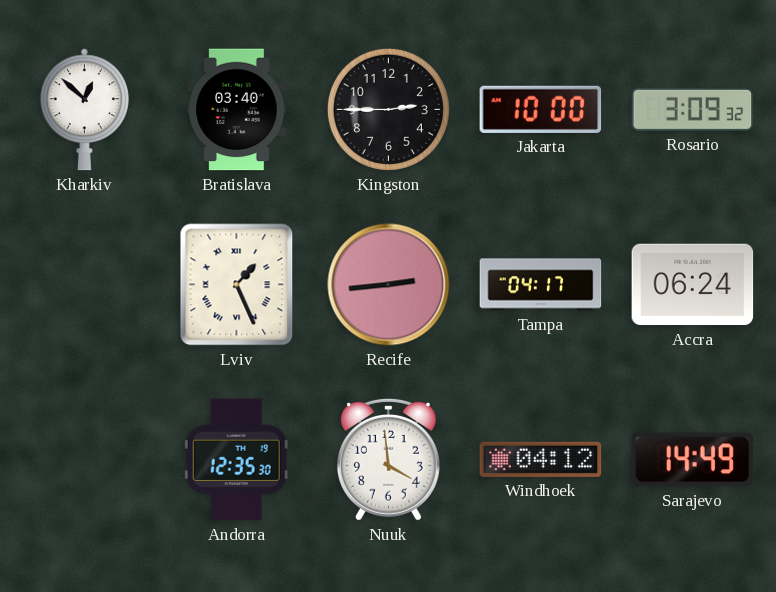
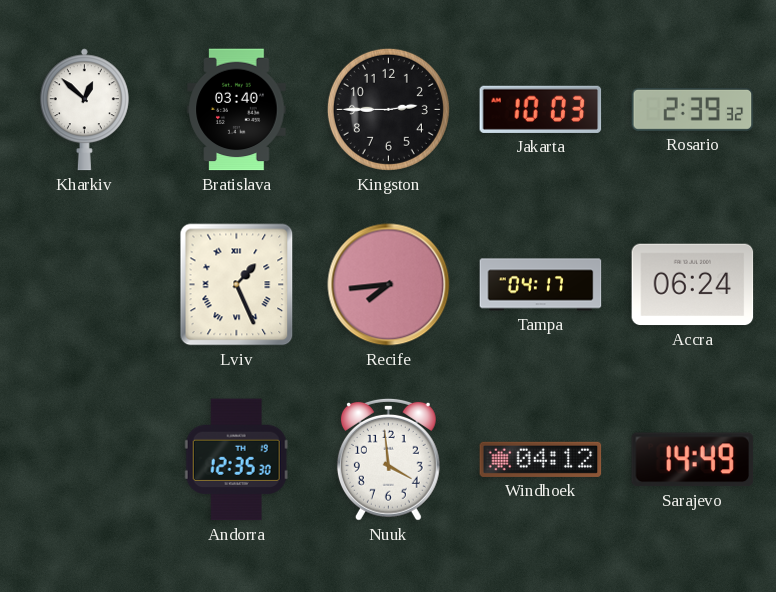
Jakarta: 10:00 -> 10:03
Rosario: 3:09 -> 2:39
Recife: 2:44 -> 7:44
